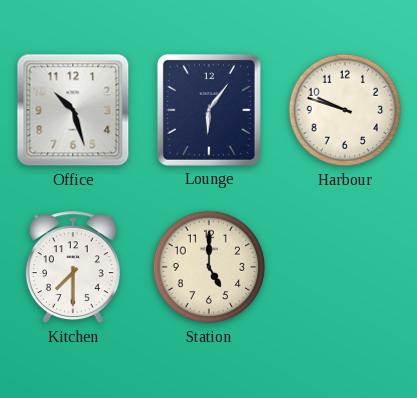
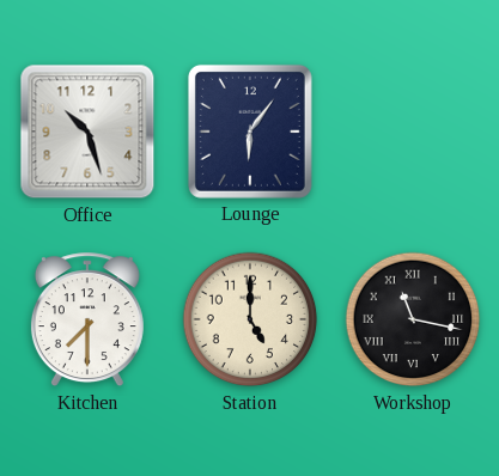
Harbour: 9:48 -> none
Workshop: none -> 11:17
